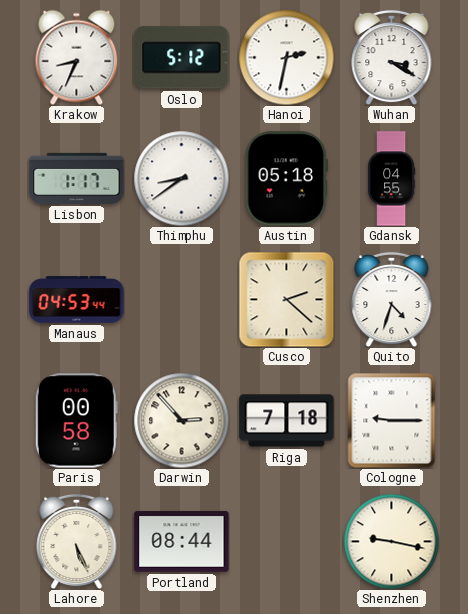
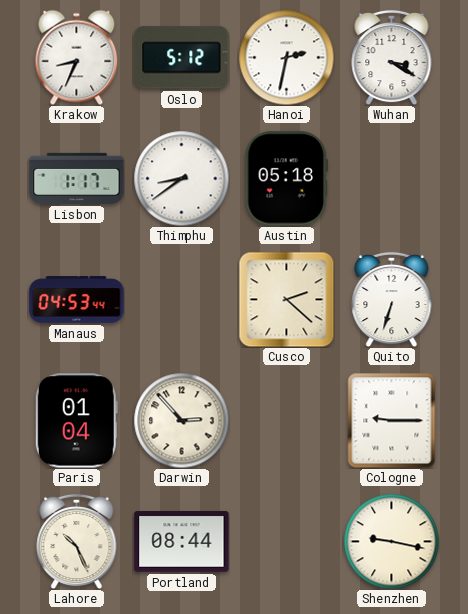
Gdansk: 04:55 -> none
Quito: 4:33 -> 6:33
Paris: 00:58 -> 01:04
Riga: 7:18 -> none
Lahore: 5:26 -> 10:26
